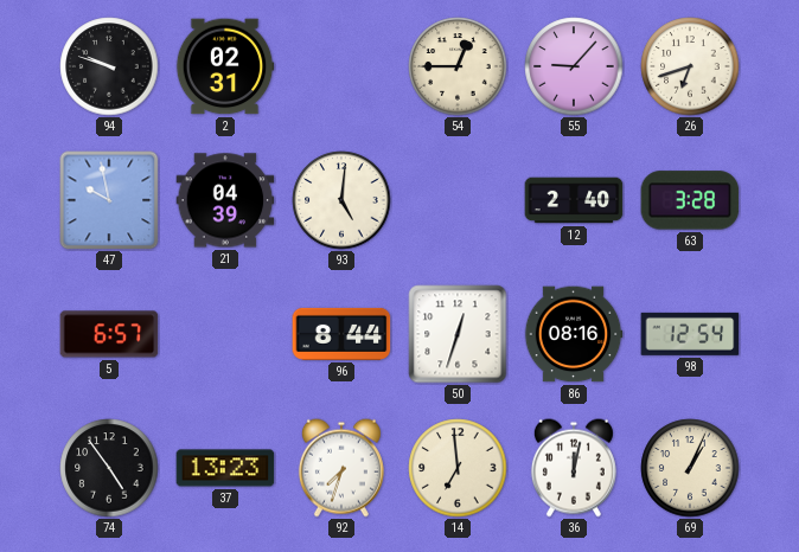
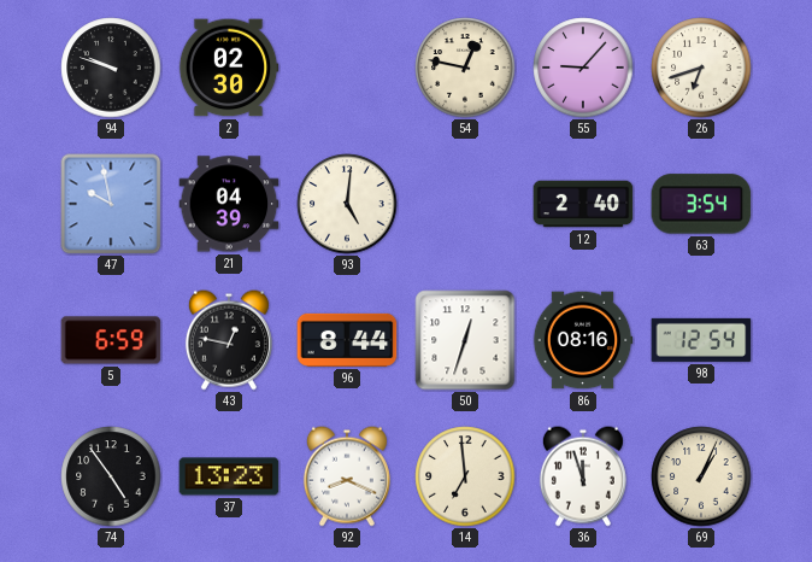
2: 02:31 -> 02:30
54: 12:45 -> 12:47
63: 3:28 -> 3:54
5: 6:57 -> 6:59
43: none -> 12:47
92: 7:33 -> 8:19
36: 12:02 -> 11:57
